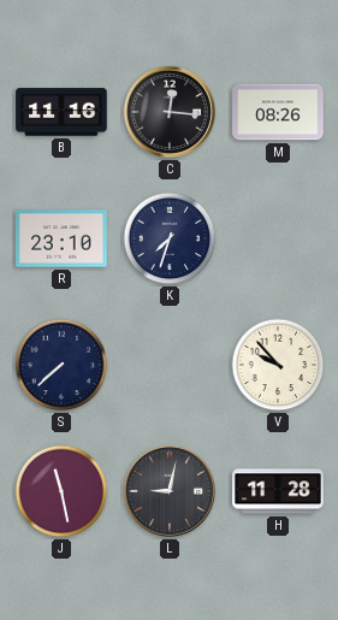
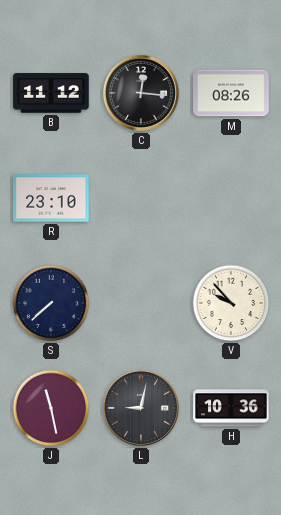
B: 11:16 -> 11:12
K: 7:33 -> none
H: 11:28 -> 10:36
